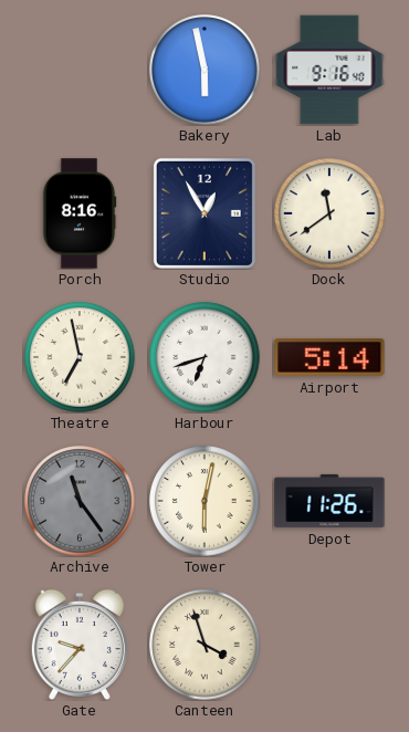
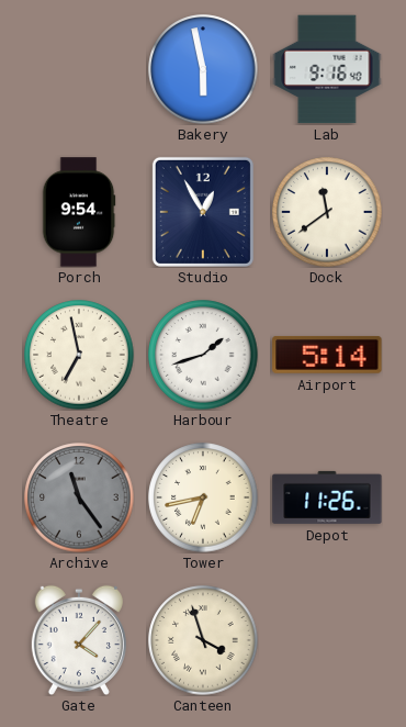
Porch: 8:16 -> 9:54
Harbour: 6:42 -> 1:42
Tower: 6:02 -> 6:43
Gate: 9:37 -> 4:07
